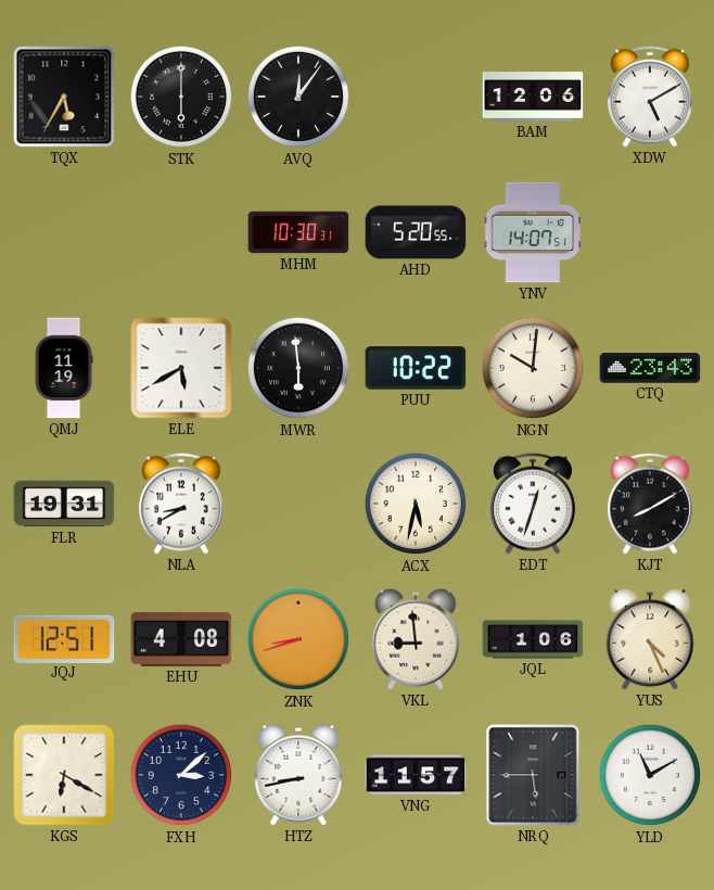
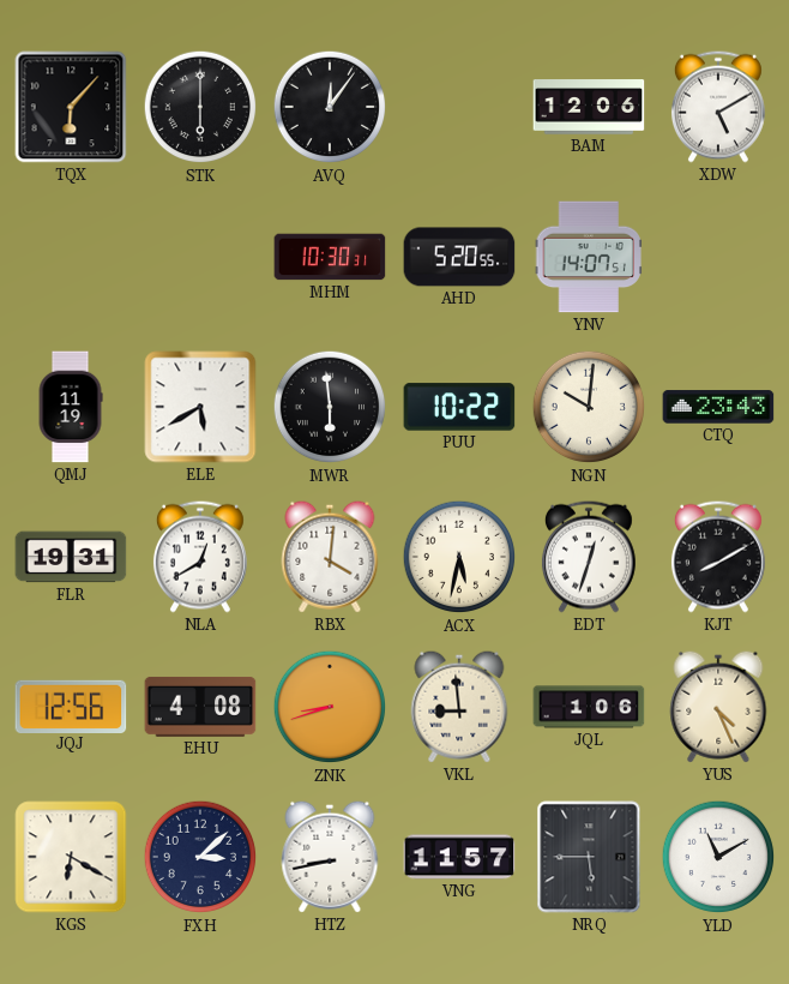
TQX: 5:35 -> 6:07
NLA: 8:40 -> 12:40
RBX: none -> 4:01
JQJ: 12:51 -> 12:56
